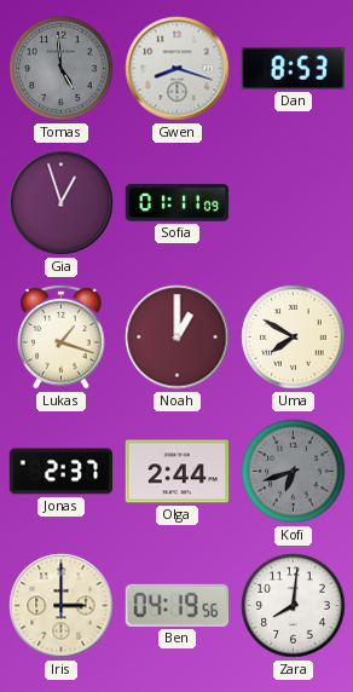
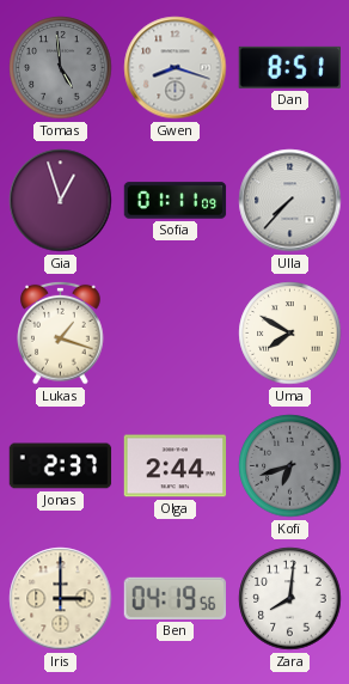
Dan: 8:53 -> 8:51
Ulla: none -> 7:37
Noah: 1:00 -> none
